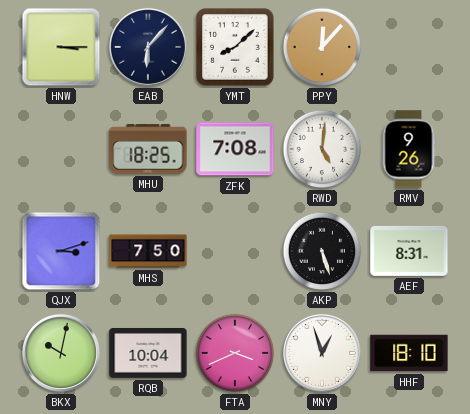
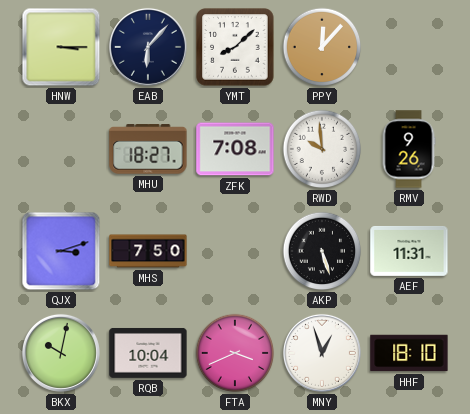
MHU: 18:25 -> 18:27
RWD: 5:01 -> 9:59
AEF: 8:31 -> 11:31
